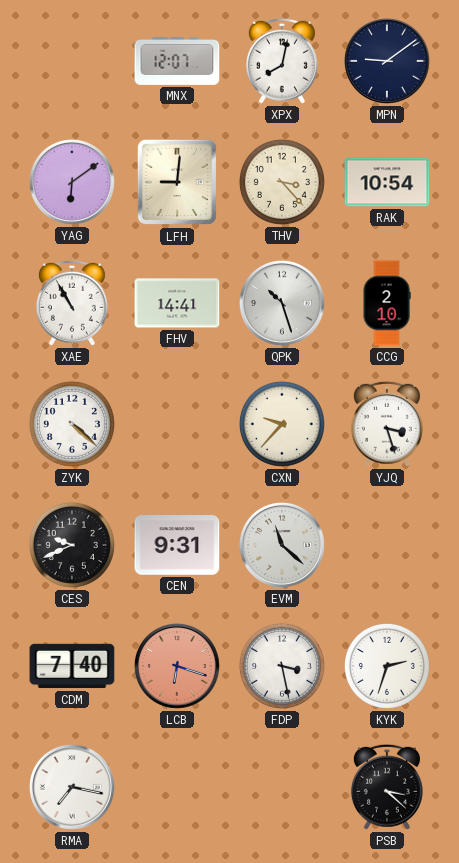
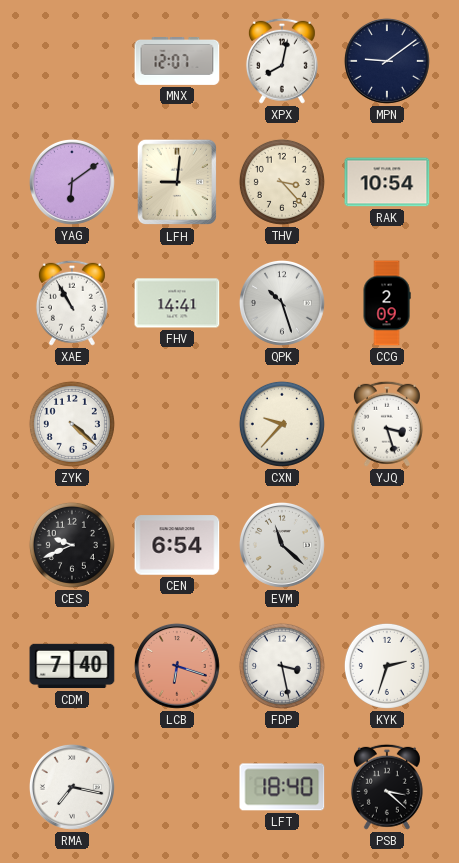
CCG: 2:10 -> 2:09
CEN: 9:31 -> 6:54
LFT: none -> 18:40
